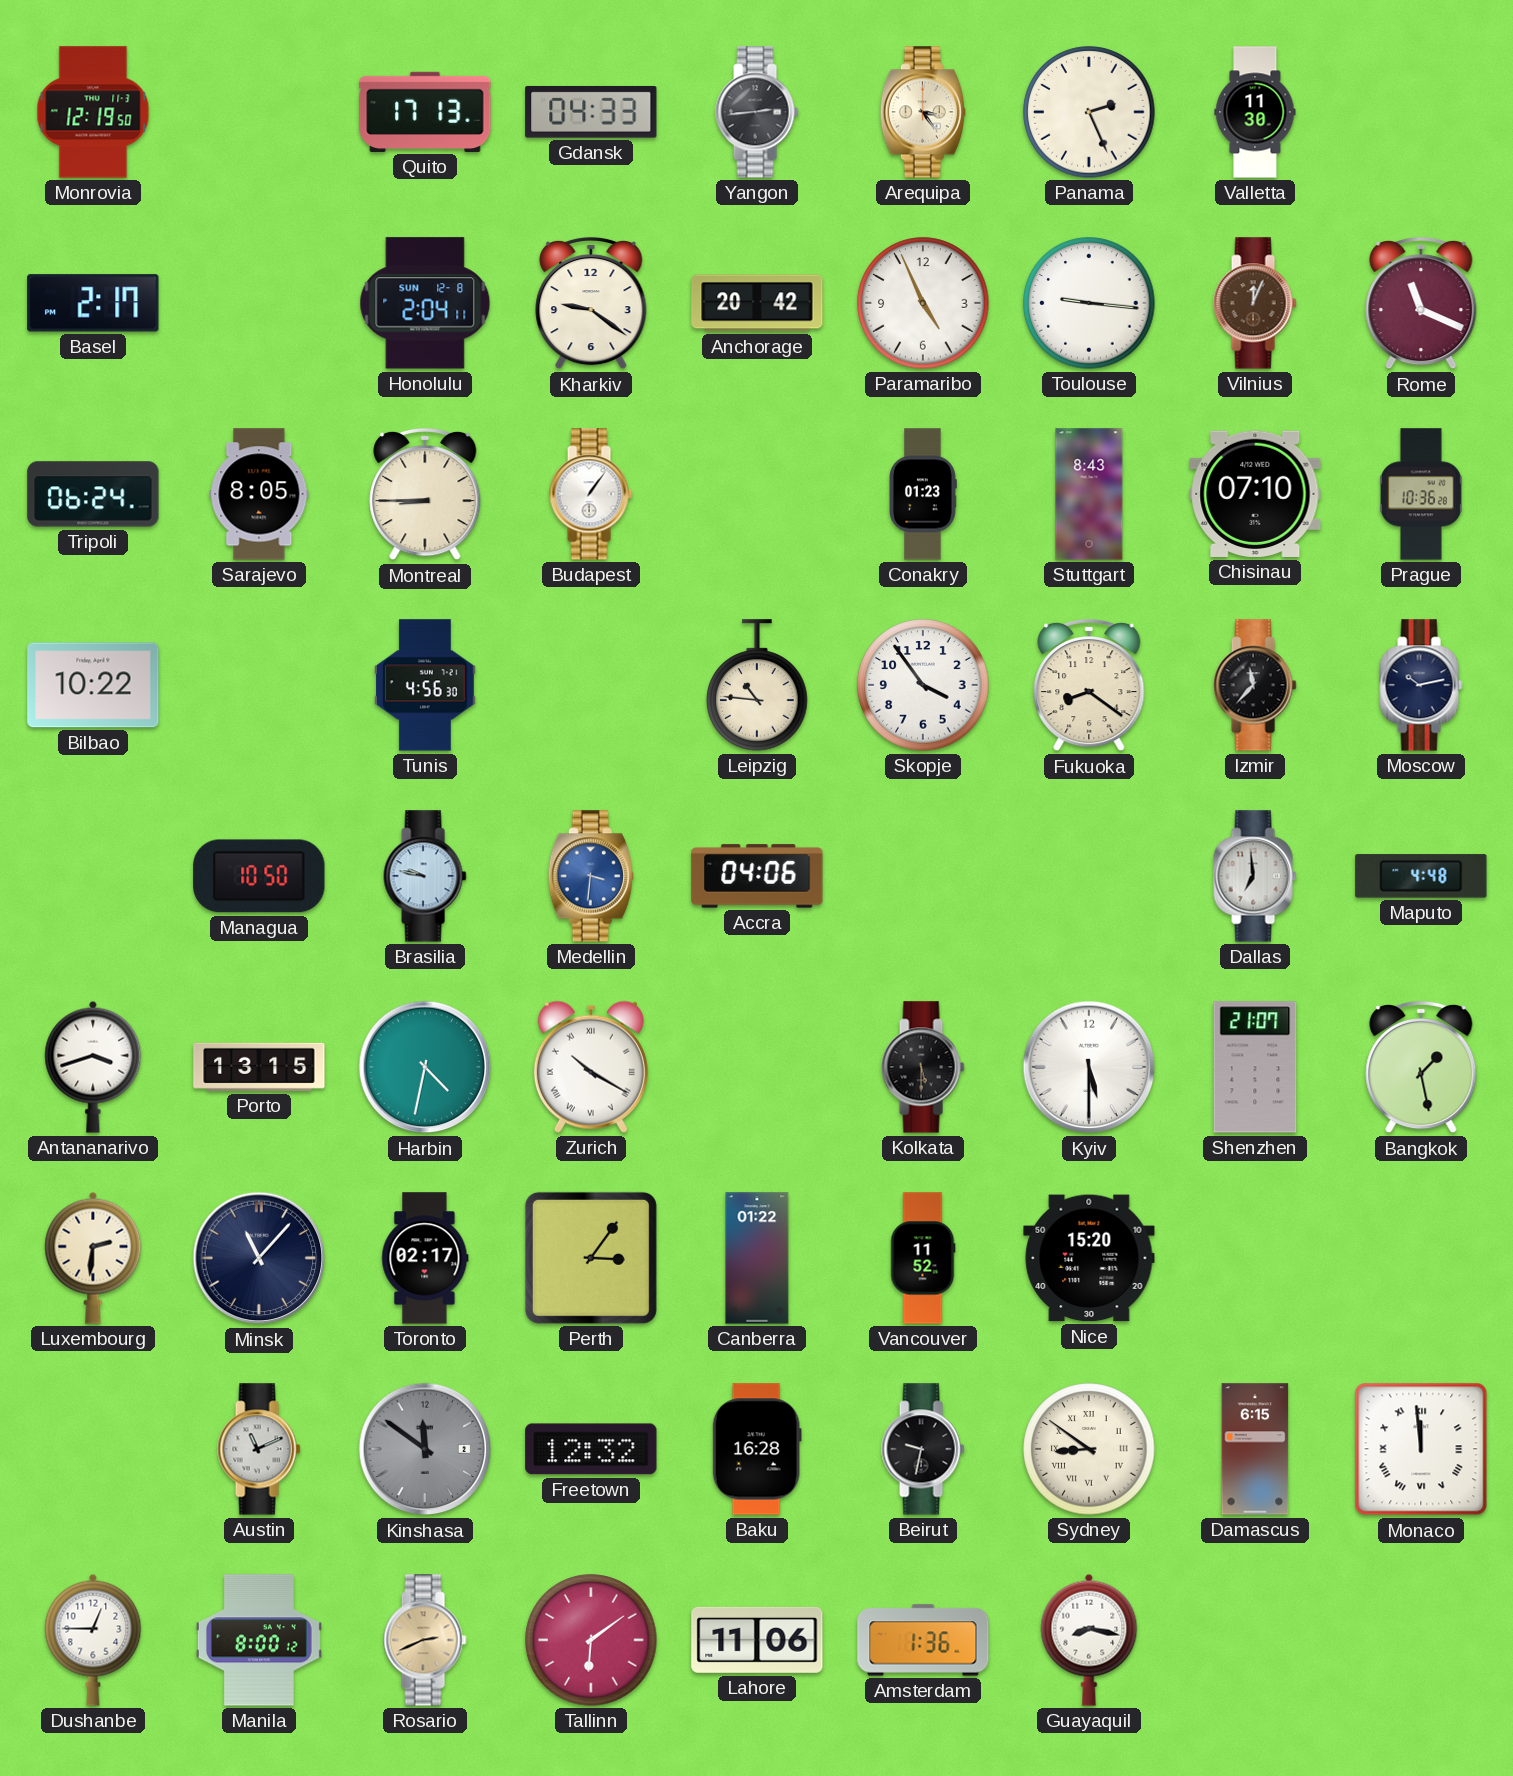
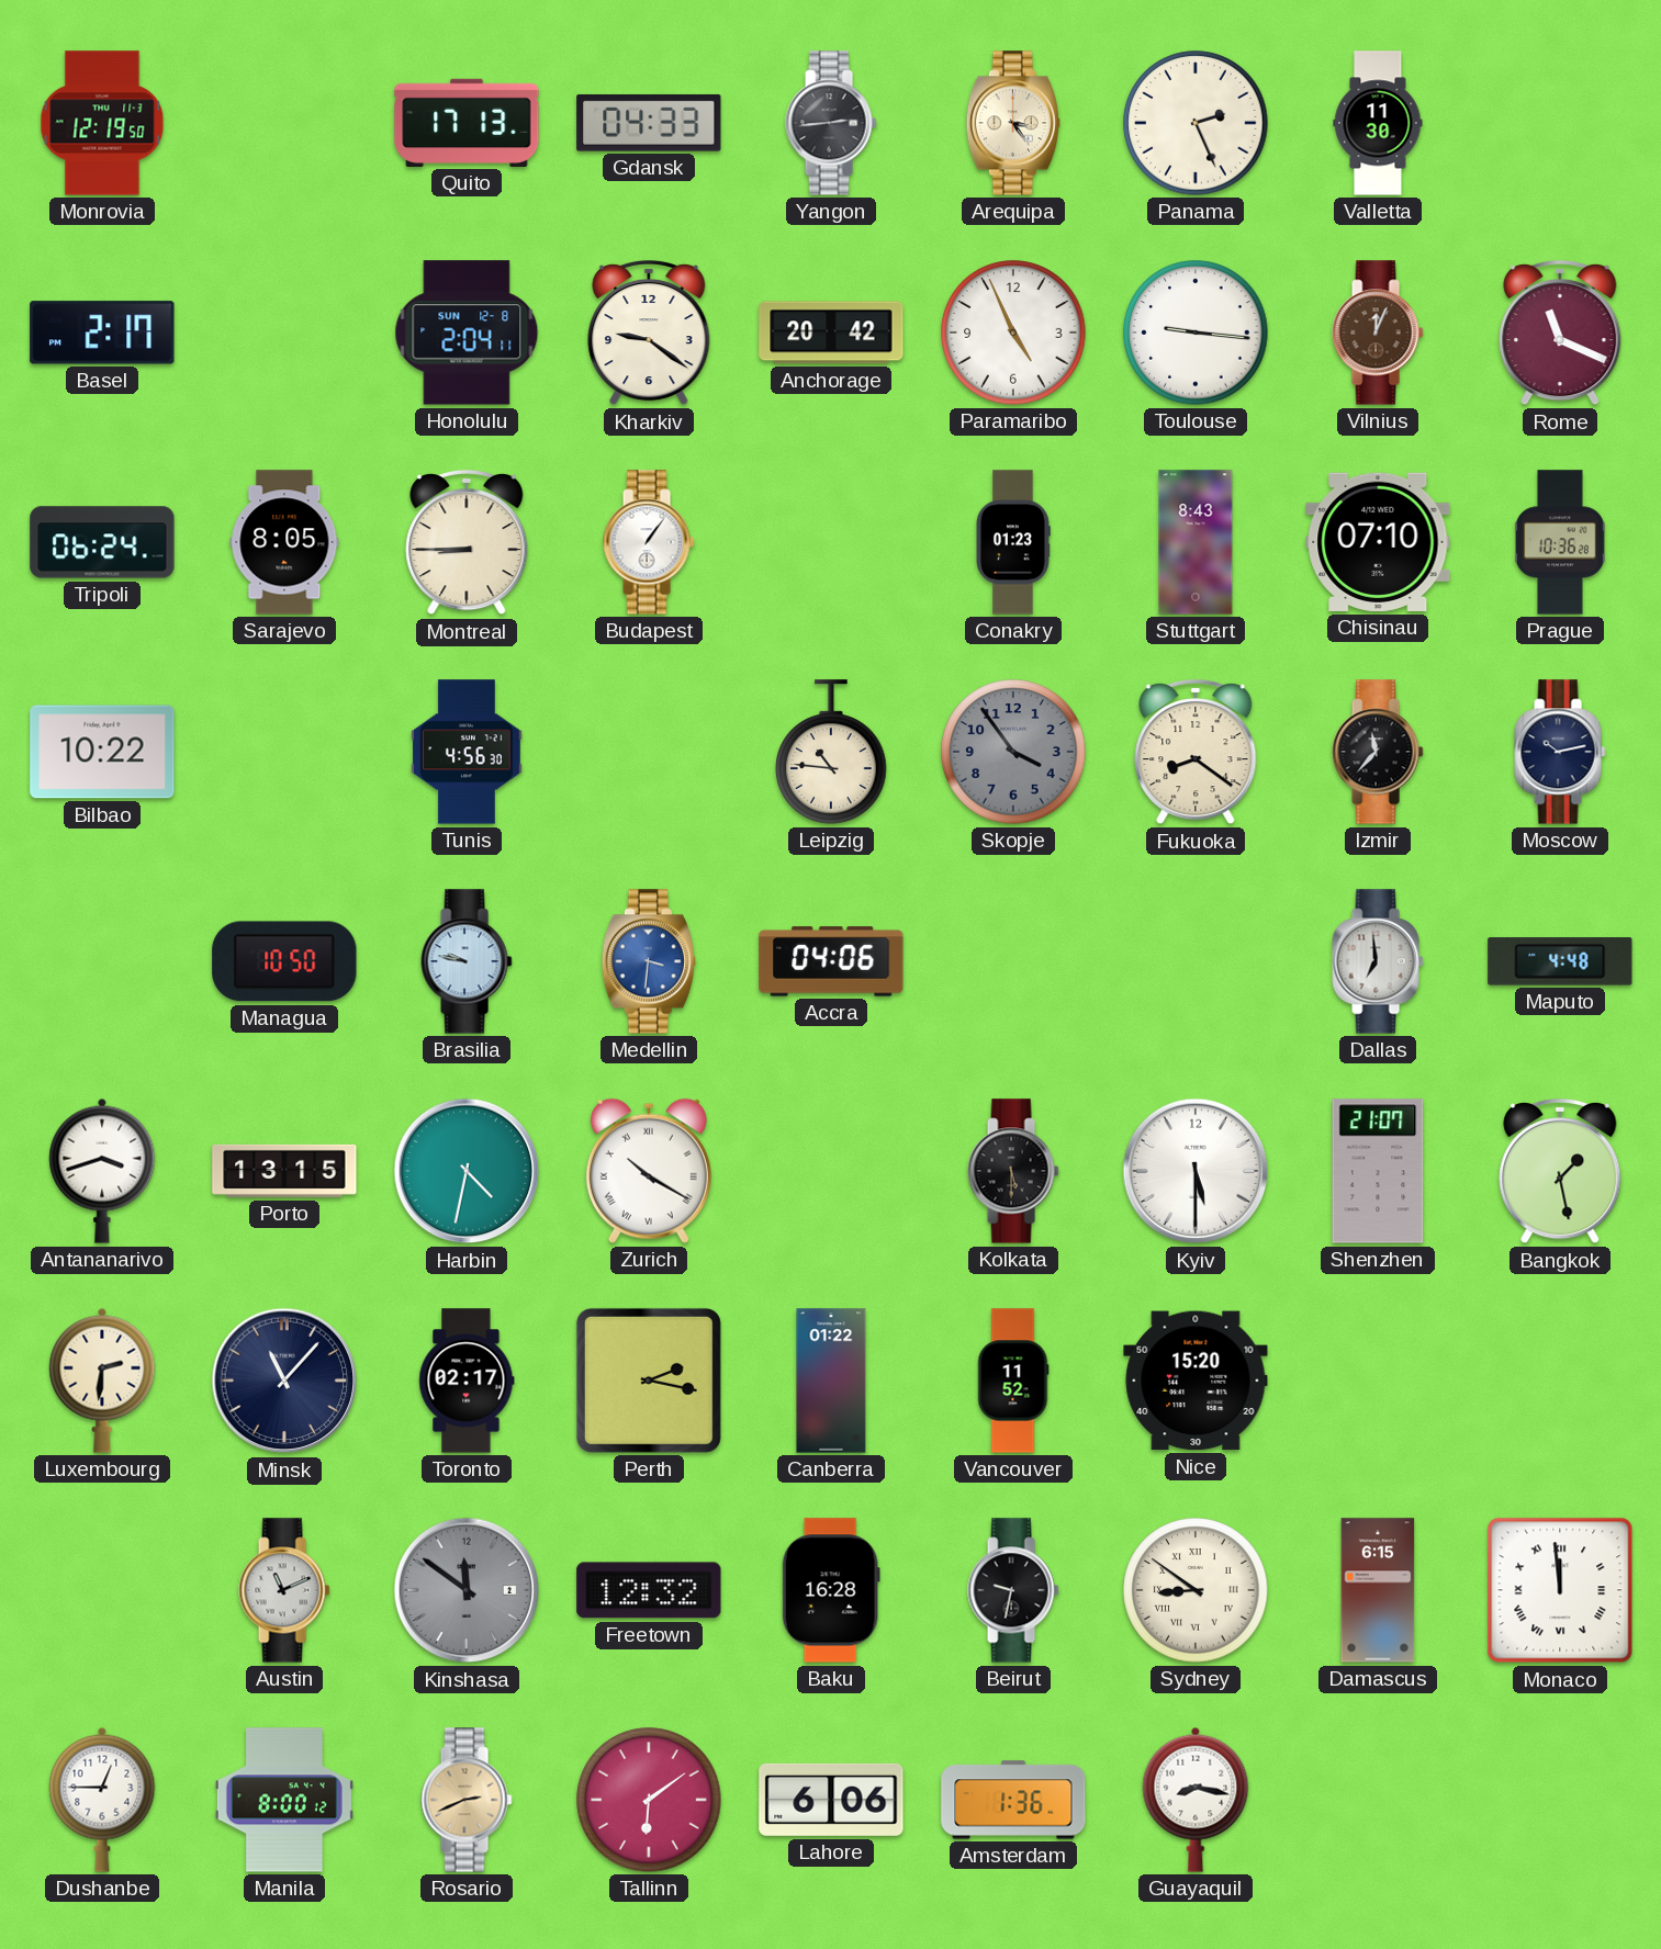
Skopje dial: white -> grey
Perth: 3:06 -> 2:17
Lahore: 11:06 -> 6:06
